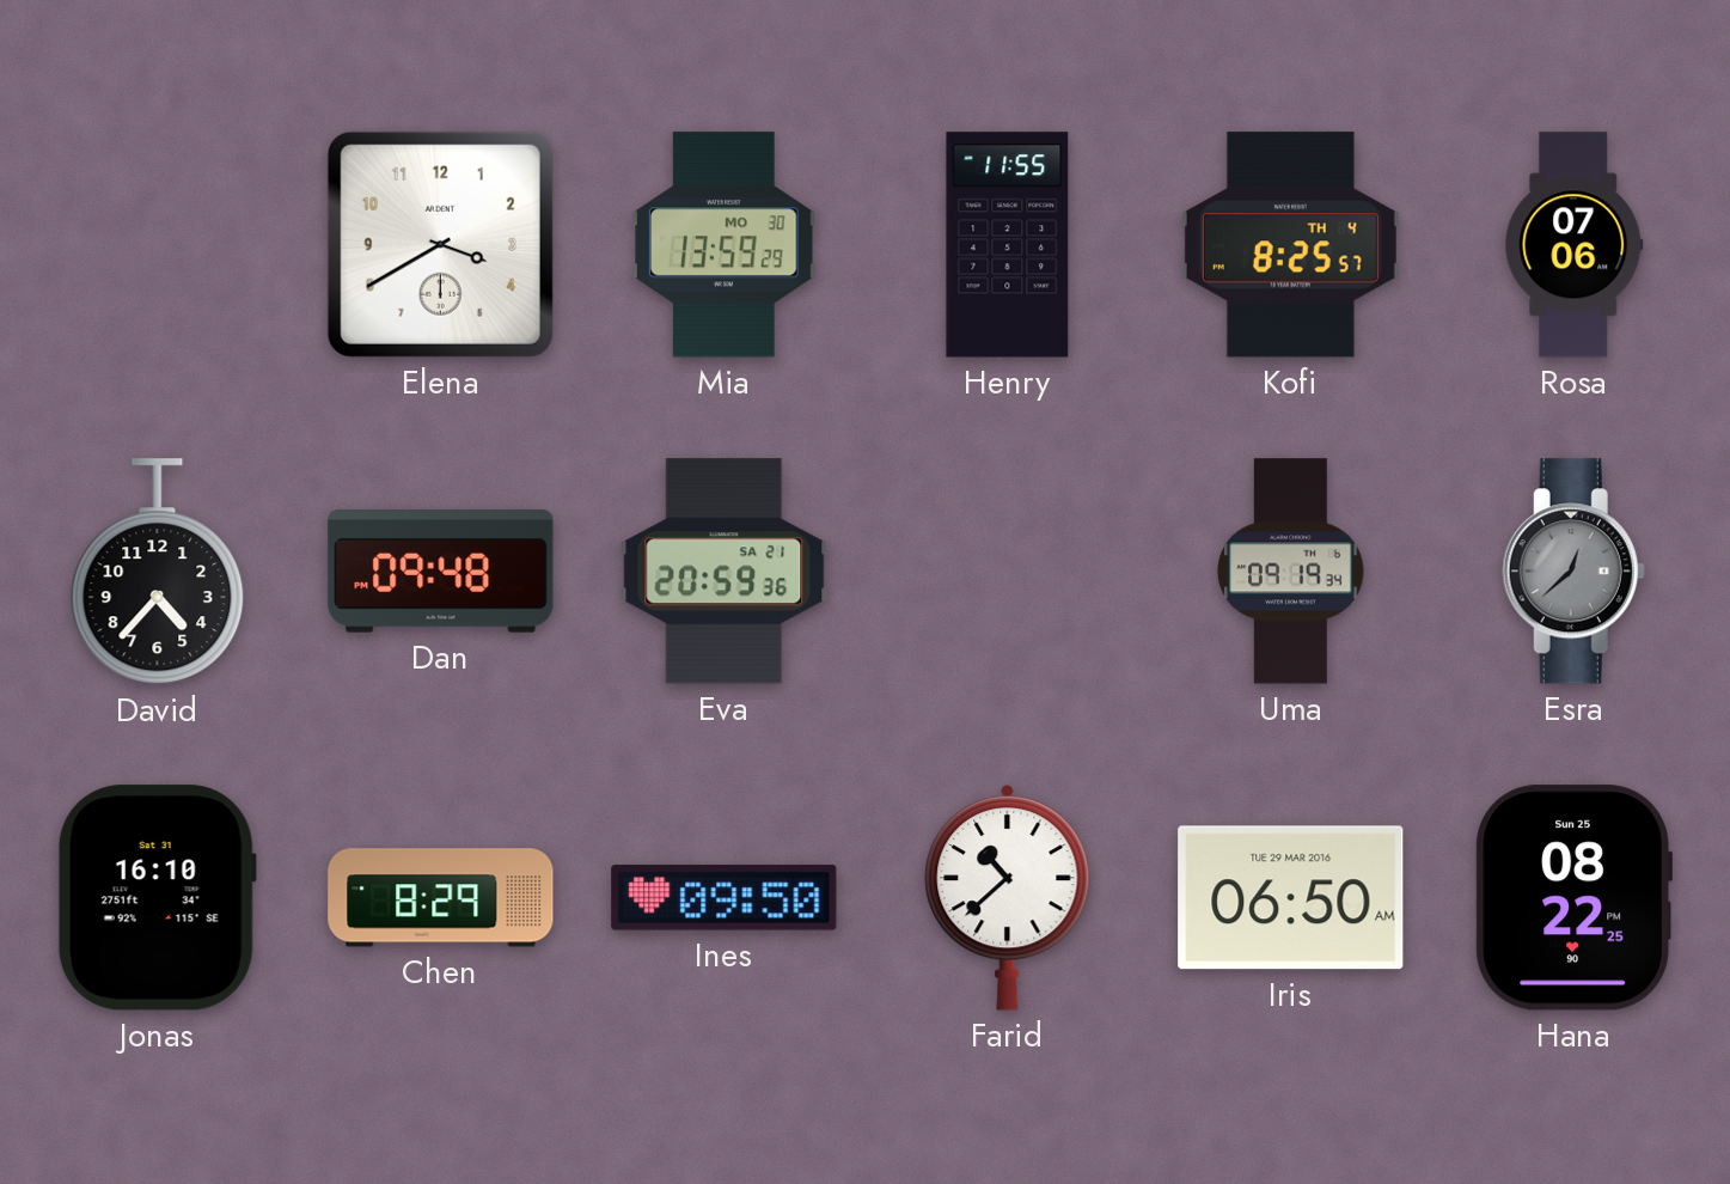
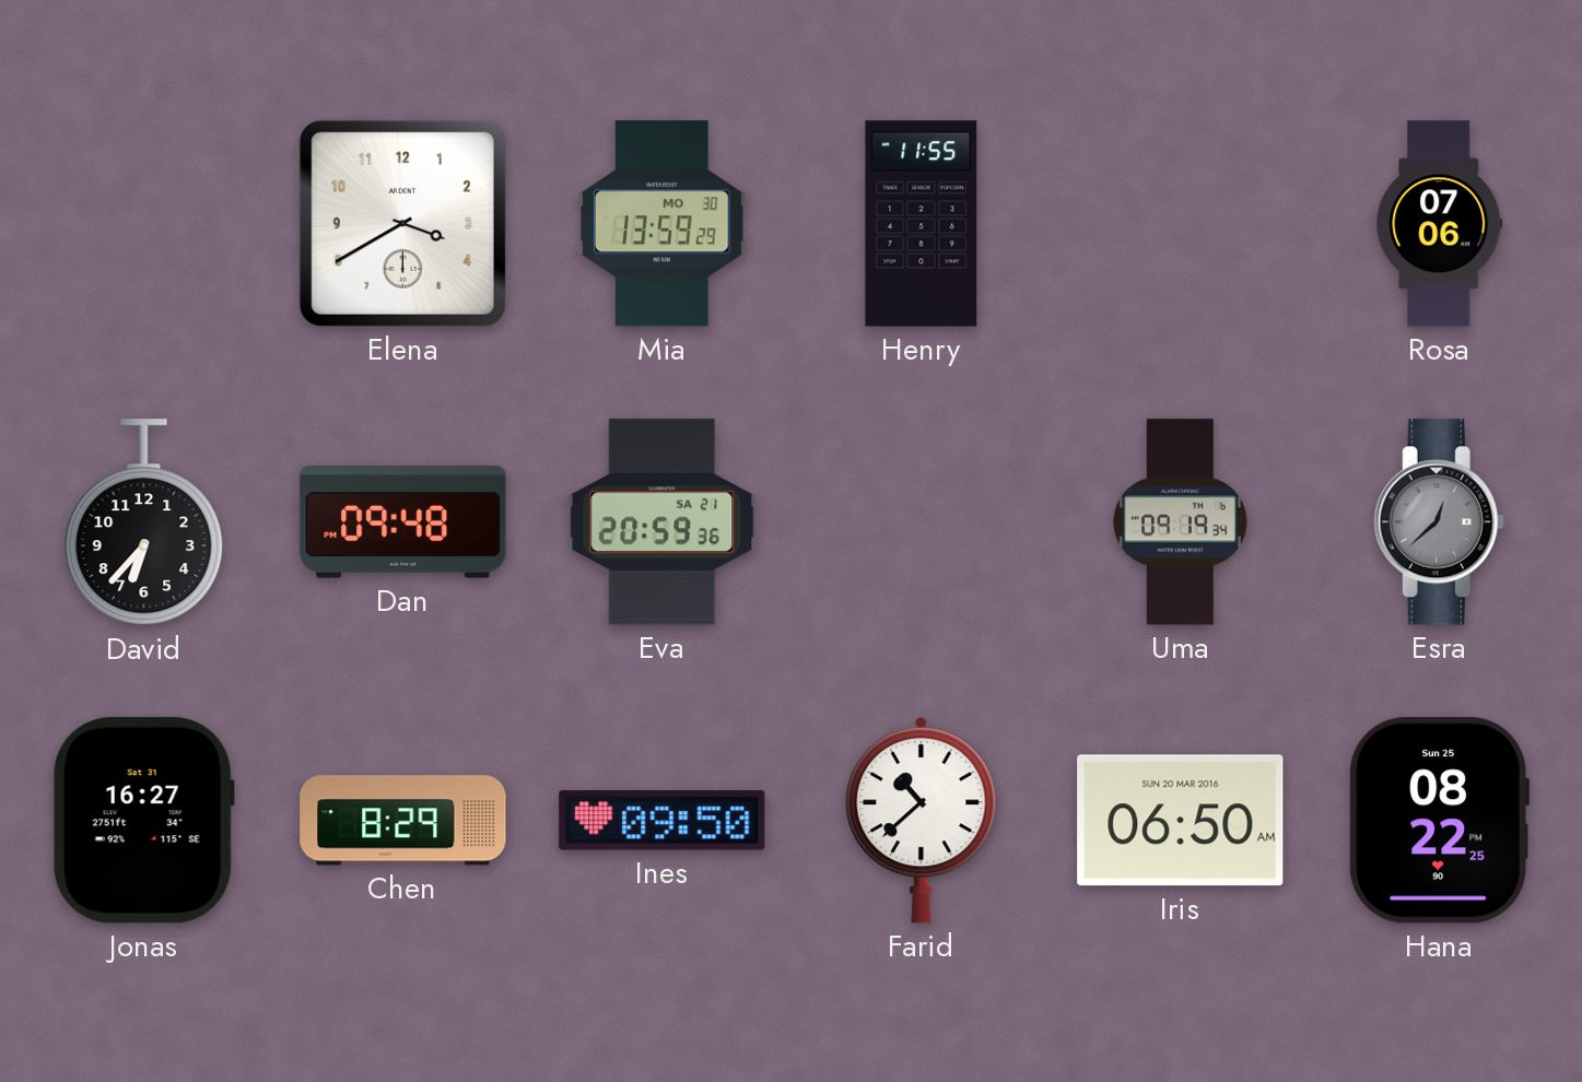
Kofi: 8:25 -> none
David: 4:37 -> 6:37
Jonas: 16:10 -> 16:27
Iris date: TUE 29 MAR 2016 -> SUN 20 MAR 2016
